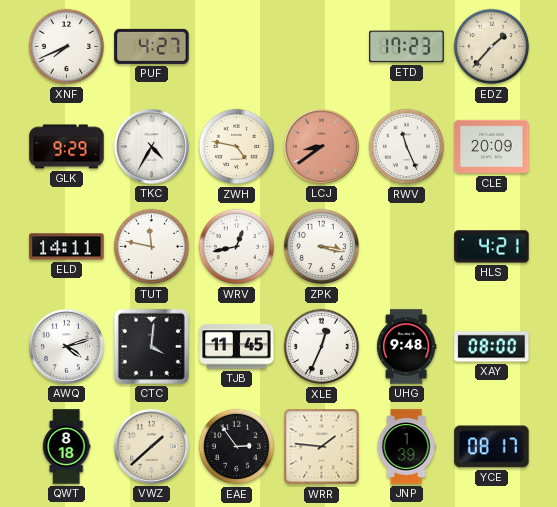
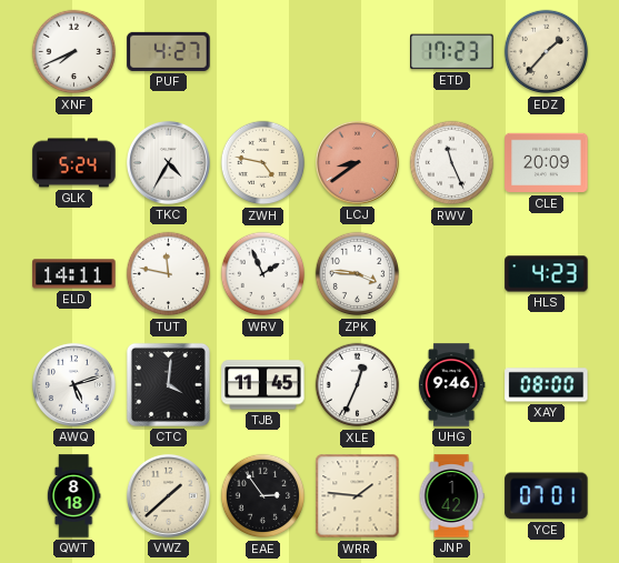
GLK: 9:29 -> 5:24
WRV: 12:43 -> 1:56
ZPK: 3:17 -> 3:46
HLS: 4:21 -> 4:23
AWQ: 4:12 -> 5:12
UHG: 9:48 -> 9:46
JNP: 1:39 -> 1:42
YCE: 08:17 -> 07:01
